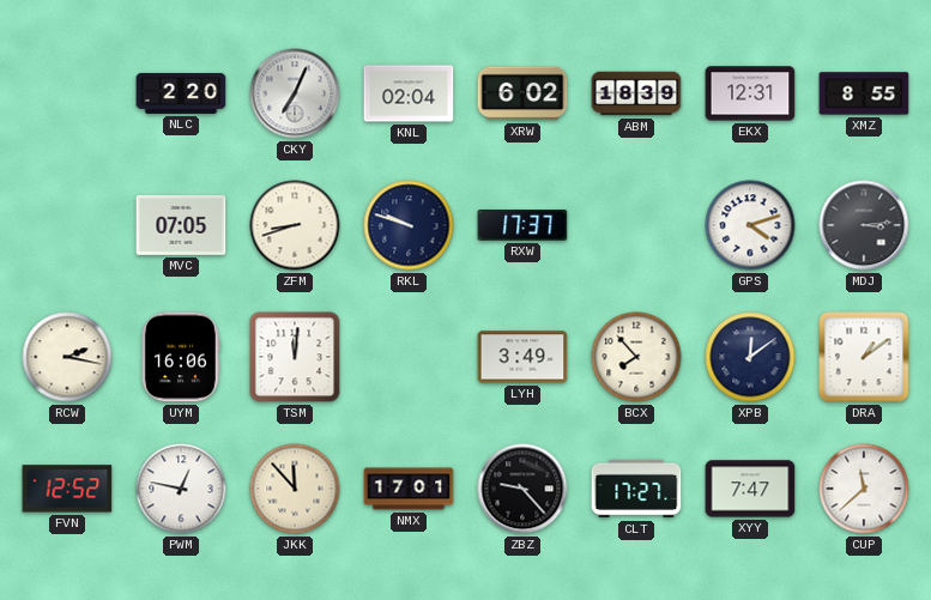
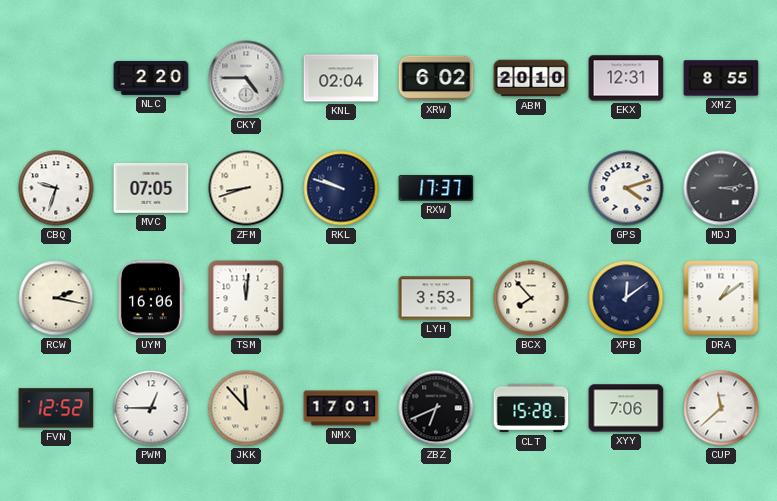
CKY: 7:04 -> 4:45
ABM: 18:39 -> 20:10
CBQ: none -> 9:33
LYH: 3:49 -> 3:53
PWM: 12:47 -> 12:45
ZBZ: 9:23 -> 6:41
CLT: 17:27 -> 15:28
XYY: 7:47 -> 7:06
